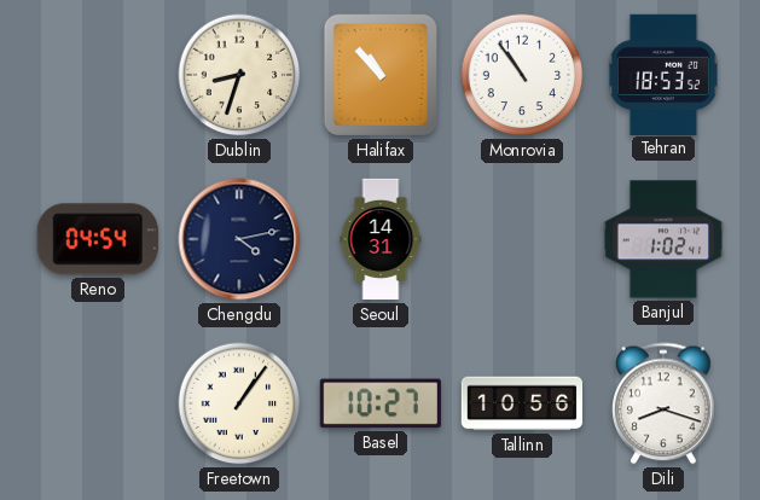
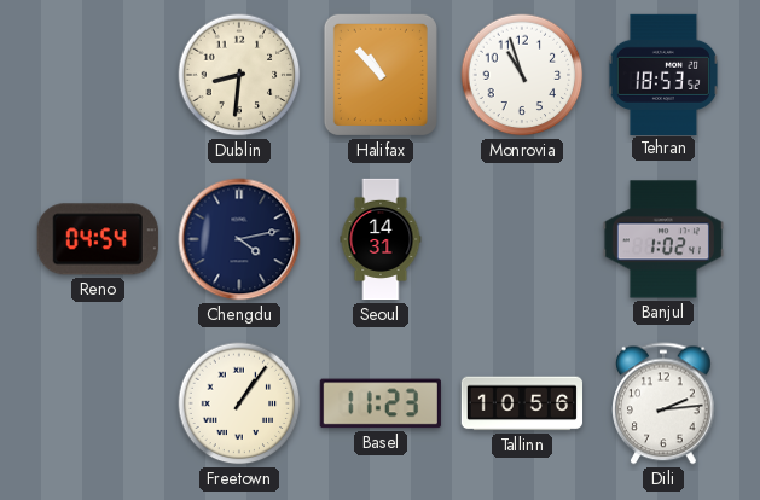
Dublin: 8:33 -> 8:31
Monrovia: 10:54 -> 10:57
Basel: 10:27 -> 11:23
Dili: 8:18 -> 2:14
